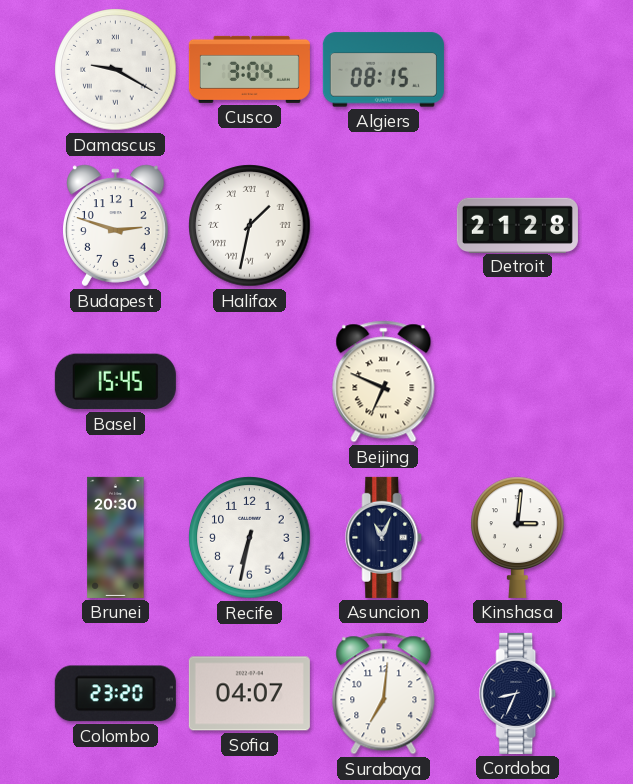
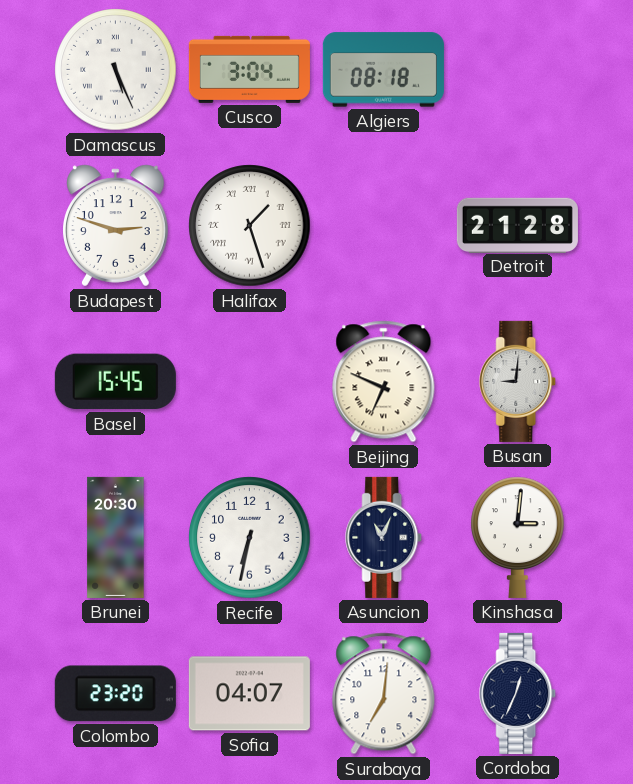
Damascus: 9:20 -> 5:26
Algiers: 08:15 -> 08:18
Halifax: 1:32 -> 1:27
Busan: none -> 9:01
Cordoba: 8:34 -> 12:34
